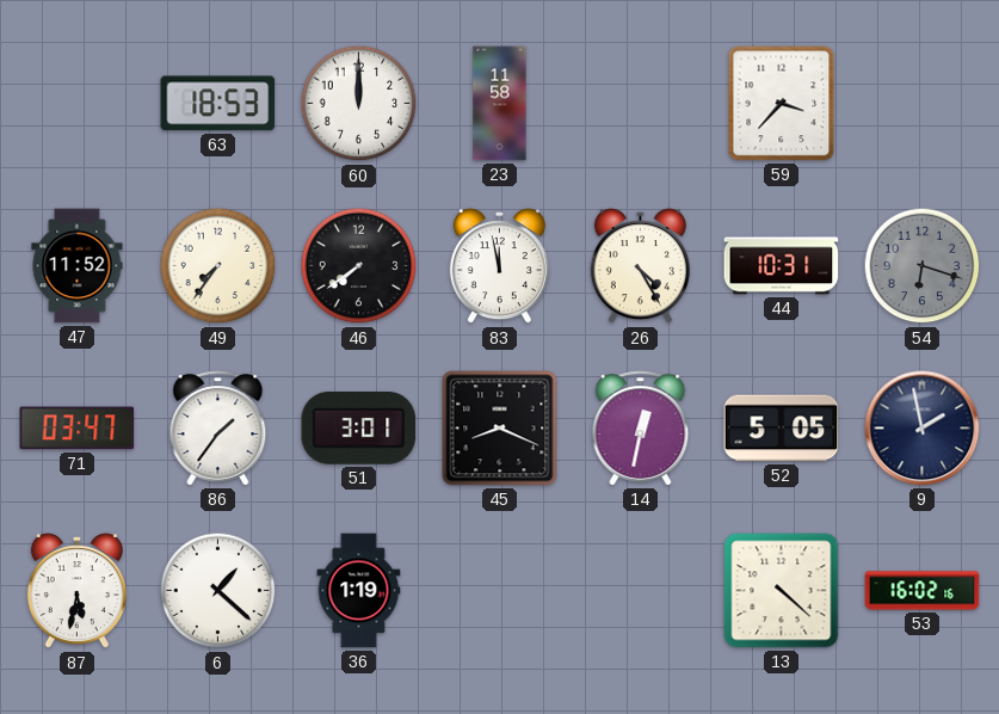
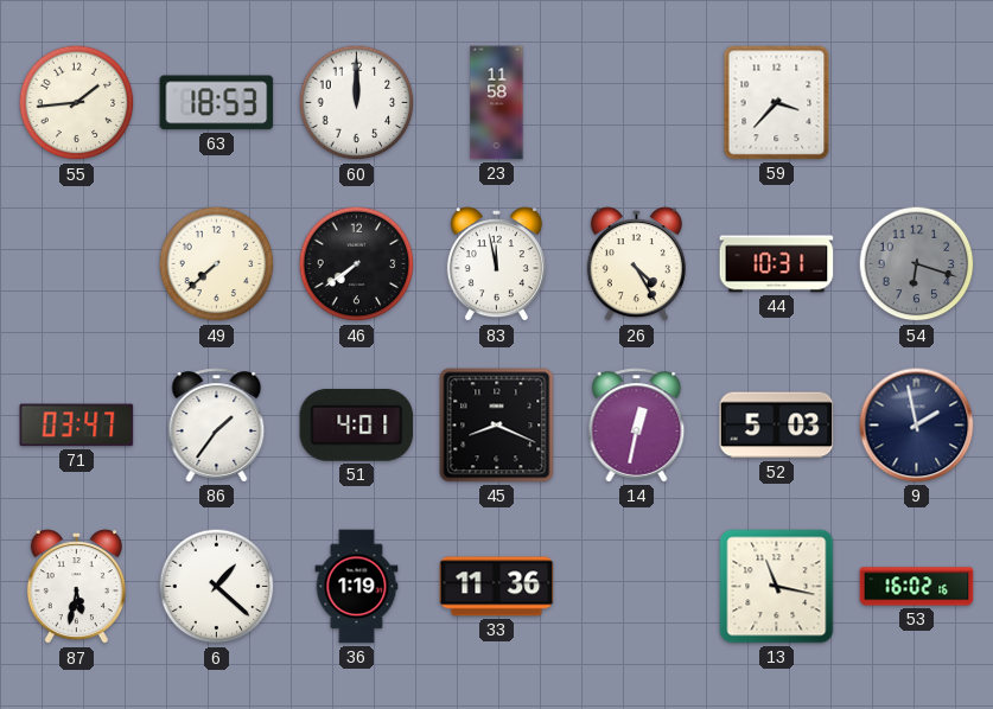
55: none -> 1:44
47: 11:52 -> none
49: 7:36 -> 7:38
51: 3:01 -> 4:01
52: 5:05 -> 5:03
33: none -> 11:36
13: 4:22 -> 11:17
